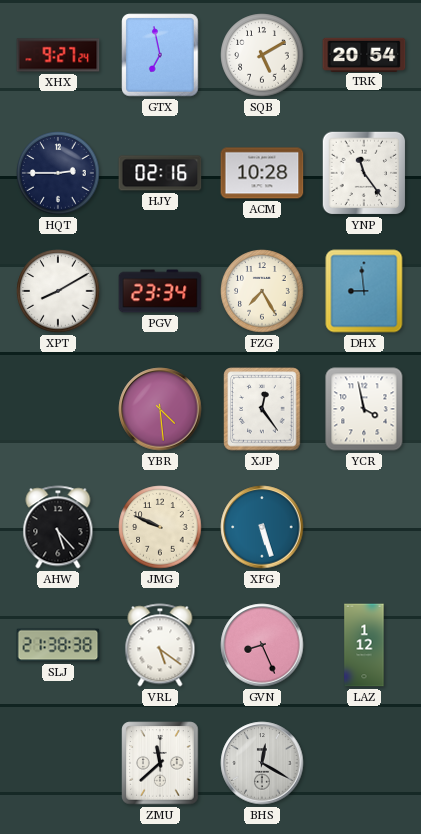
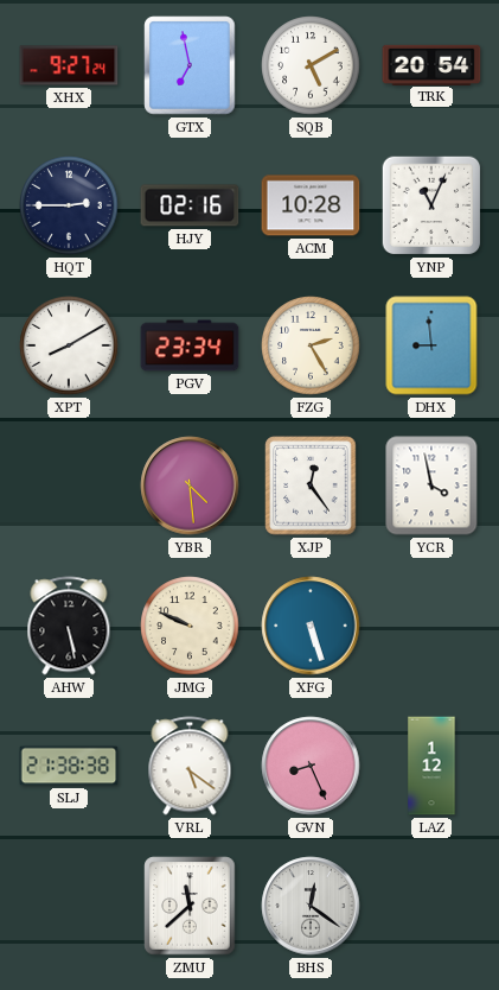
YNP: 11:24 -> 11:04
FZG: 7:25 -> 2:25
AHW: 5:23 -> 5:28
BHS: 12:20 -> 12:21
